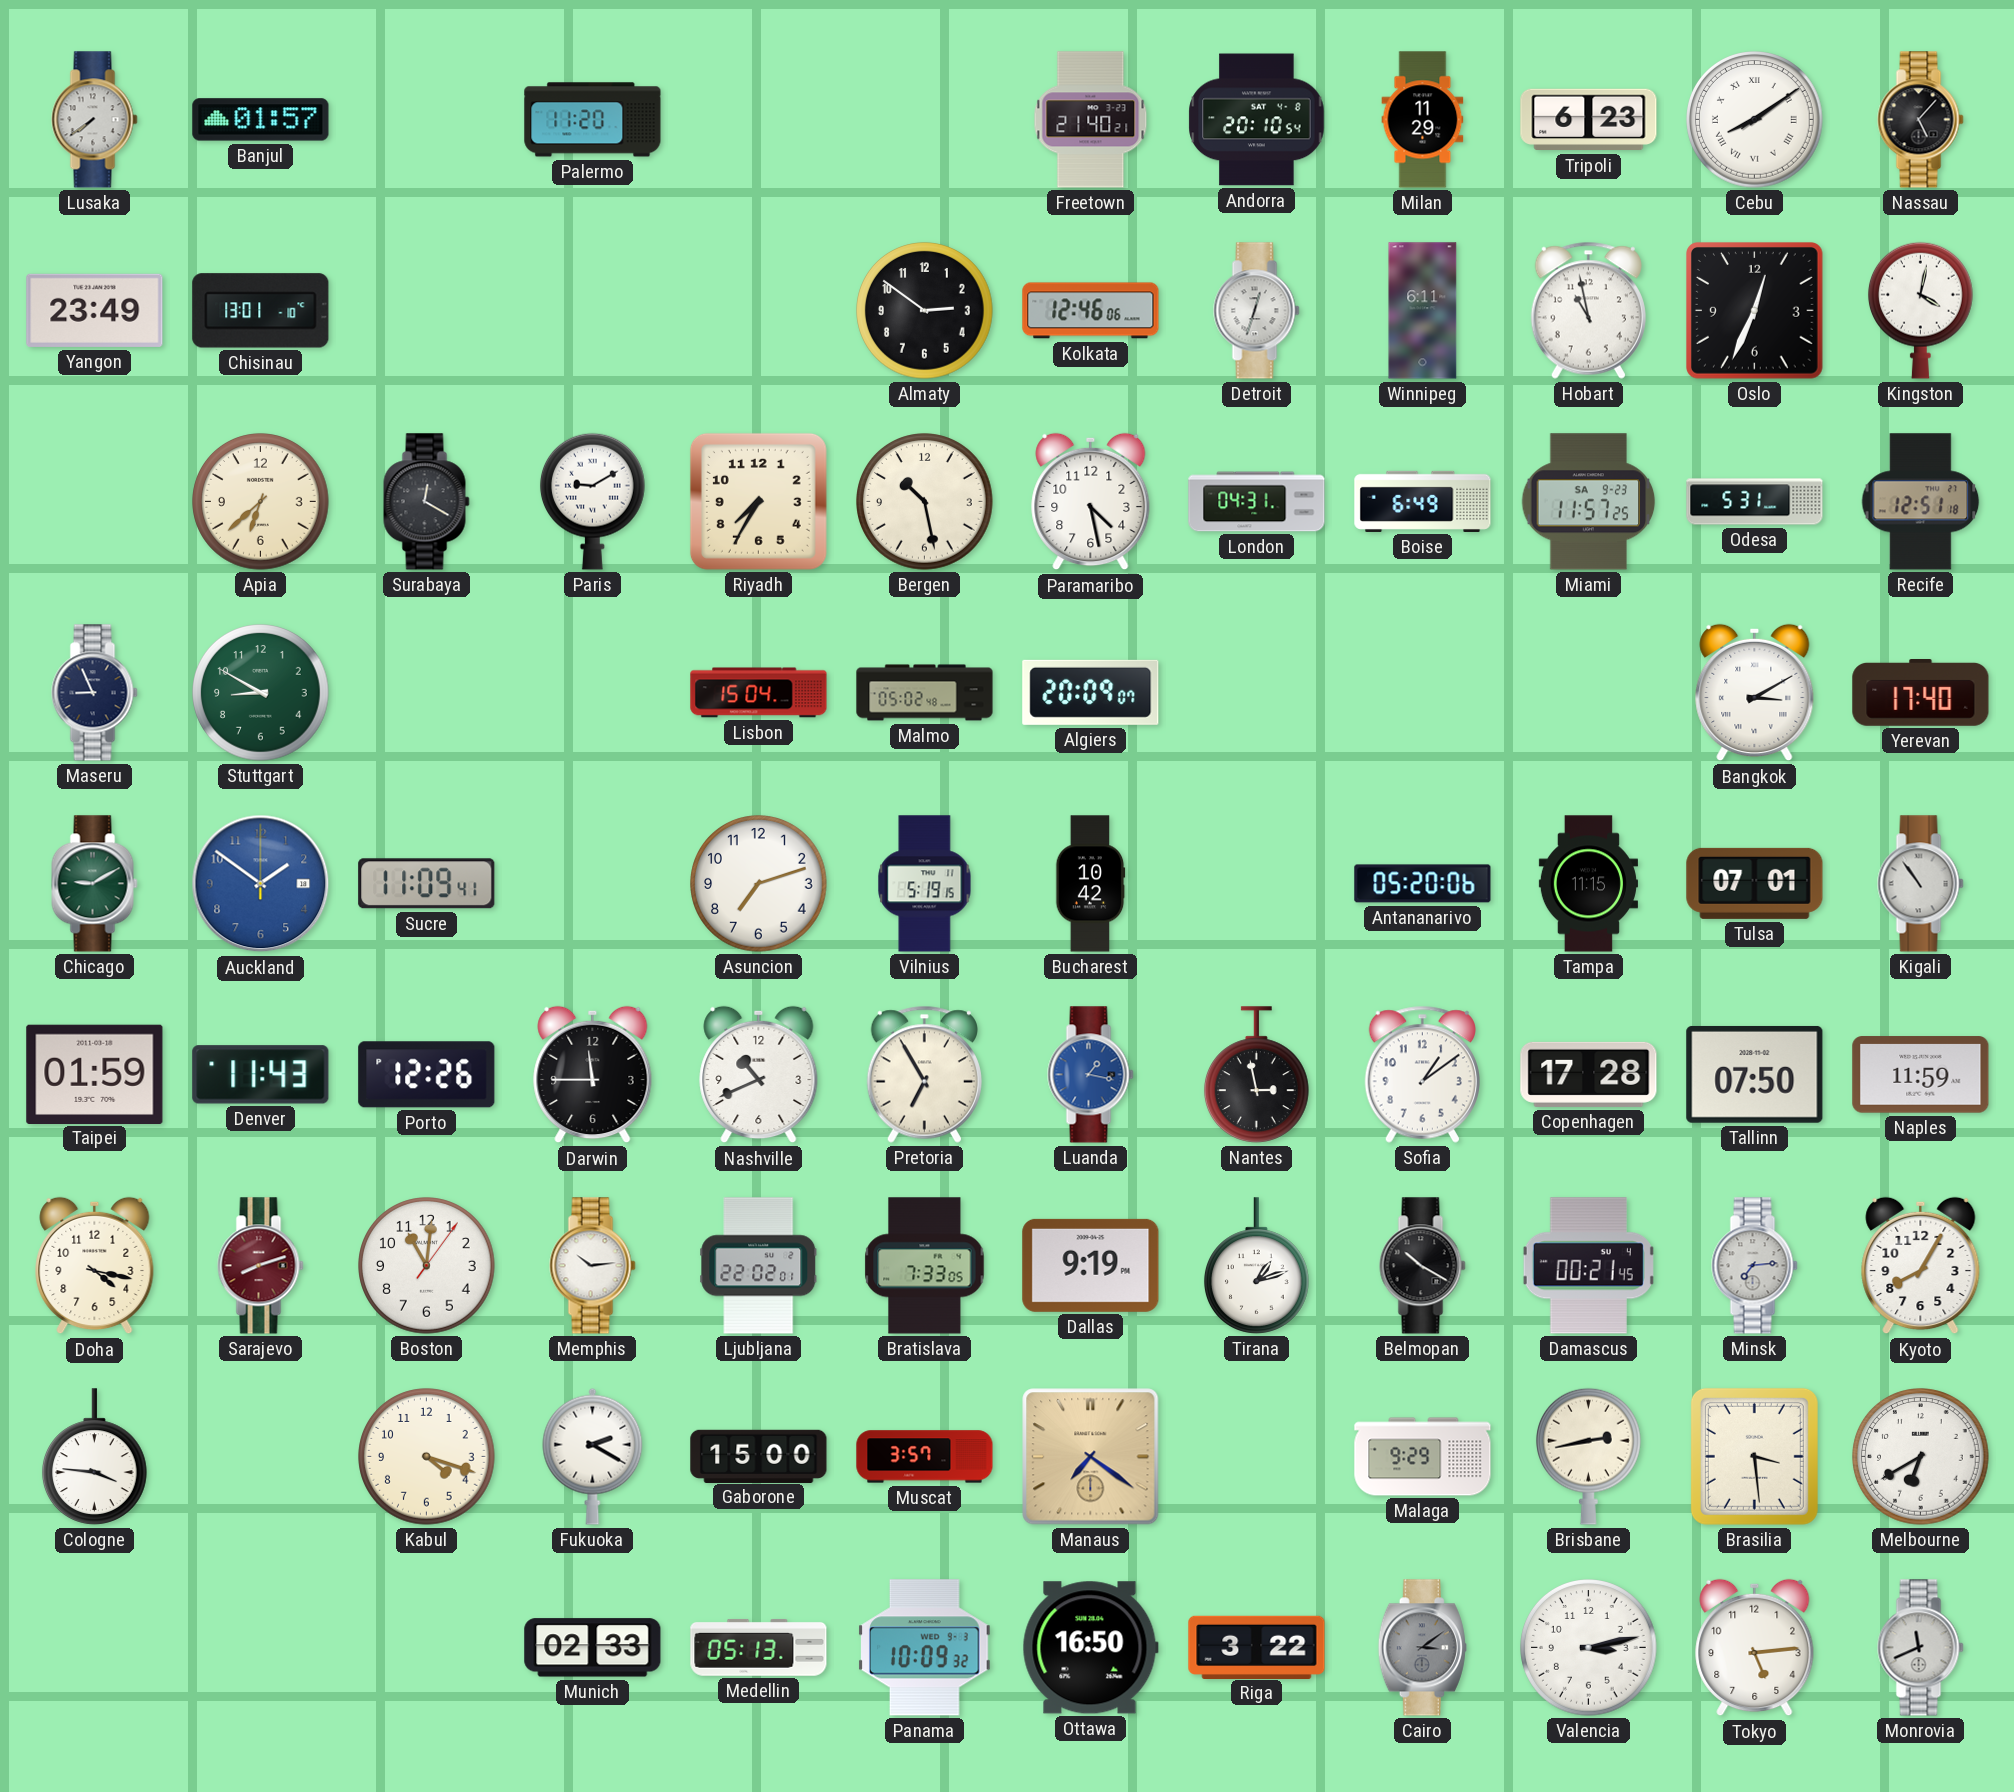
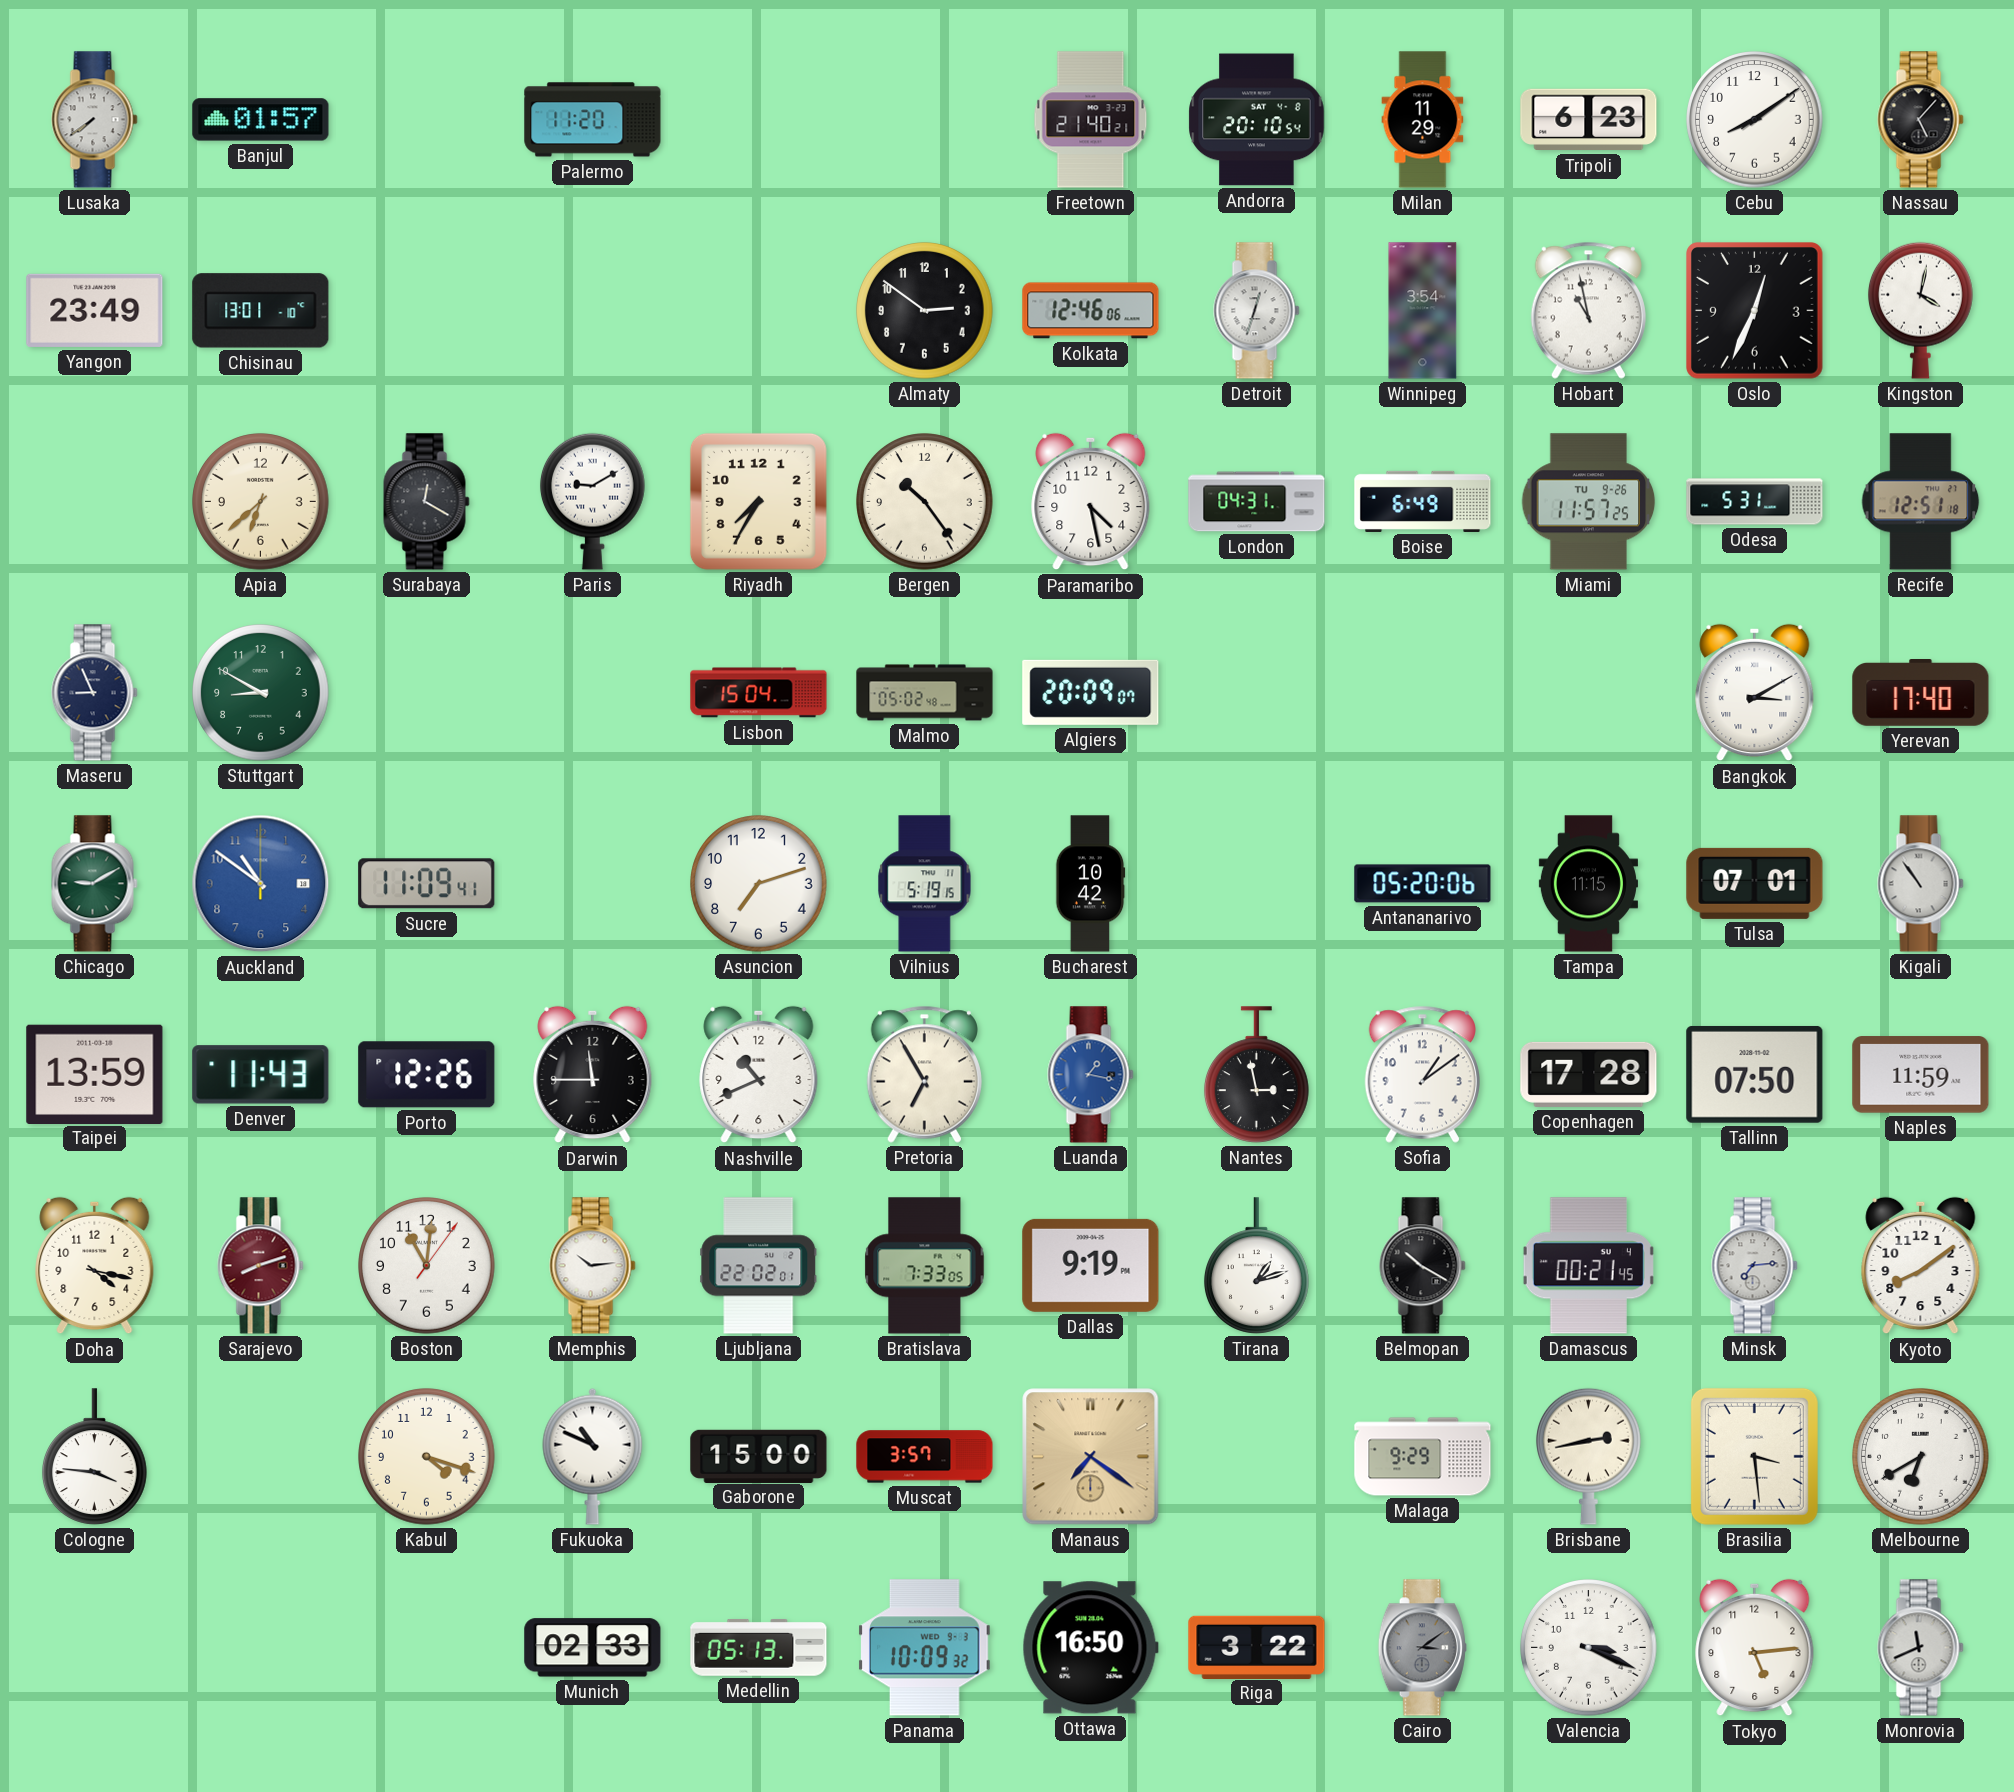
Cebu numerals: Roman -> Arabic
Winnipeg: 6:11 -> 3:54
Bergen: 10:28 -> 10:24
Miami date: SA 9-23 -> TU 9-26
Auckland: 1:51 -> 10:51
Taipei: 01:59 -> 13:59
Kyoto: 8:05 -> 8:09
Fukuoka: 2:20 -> 10:49
Valencia: 3:13 -> 3:19
